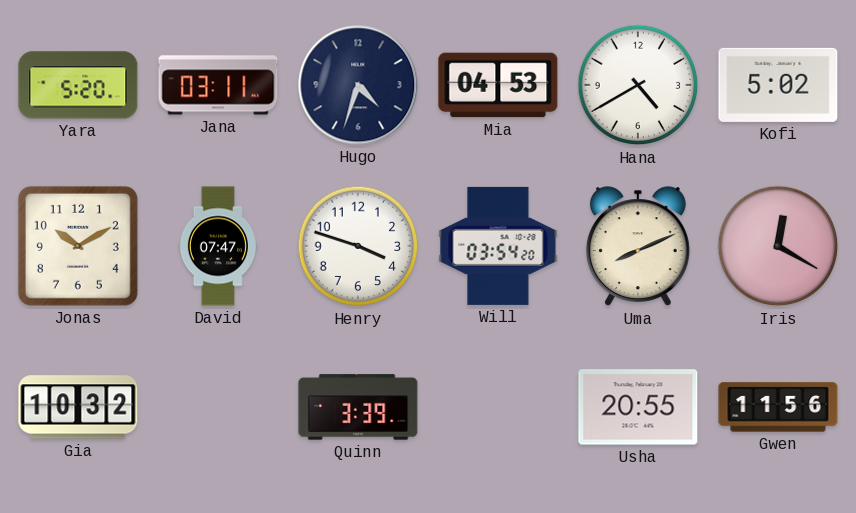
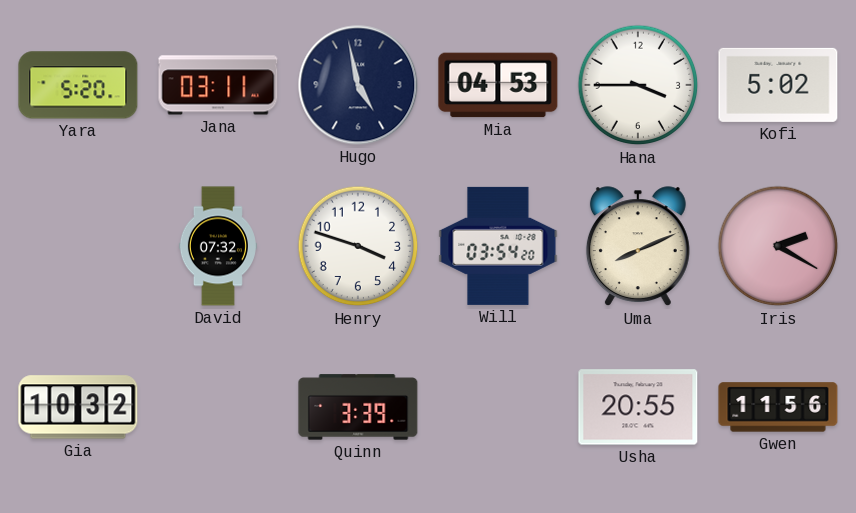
Hugo: 4:33 -> 4:58
Hana: 4:40 -> 3:45
Jonas: 10:10 -> none
David: 07:47 -> 07:32
Iris: 12:20 -> 2:20
